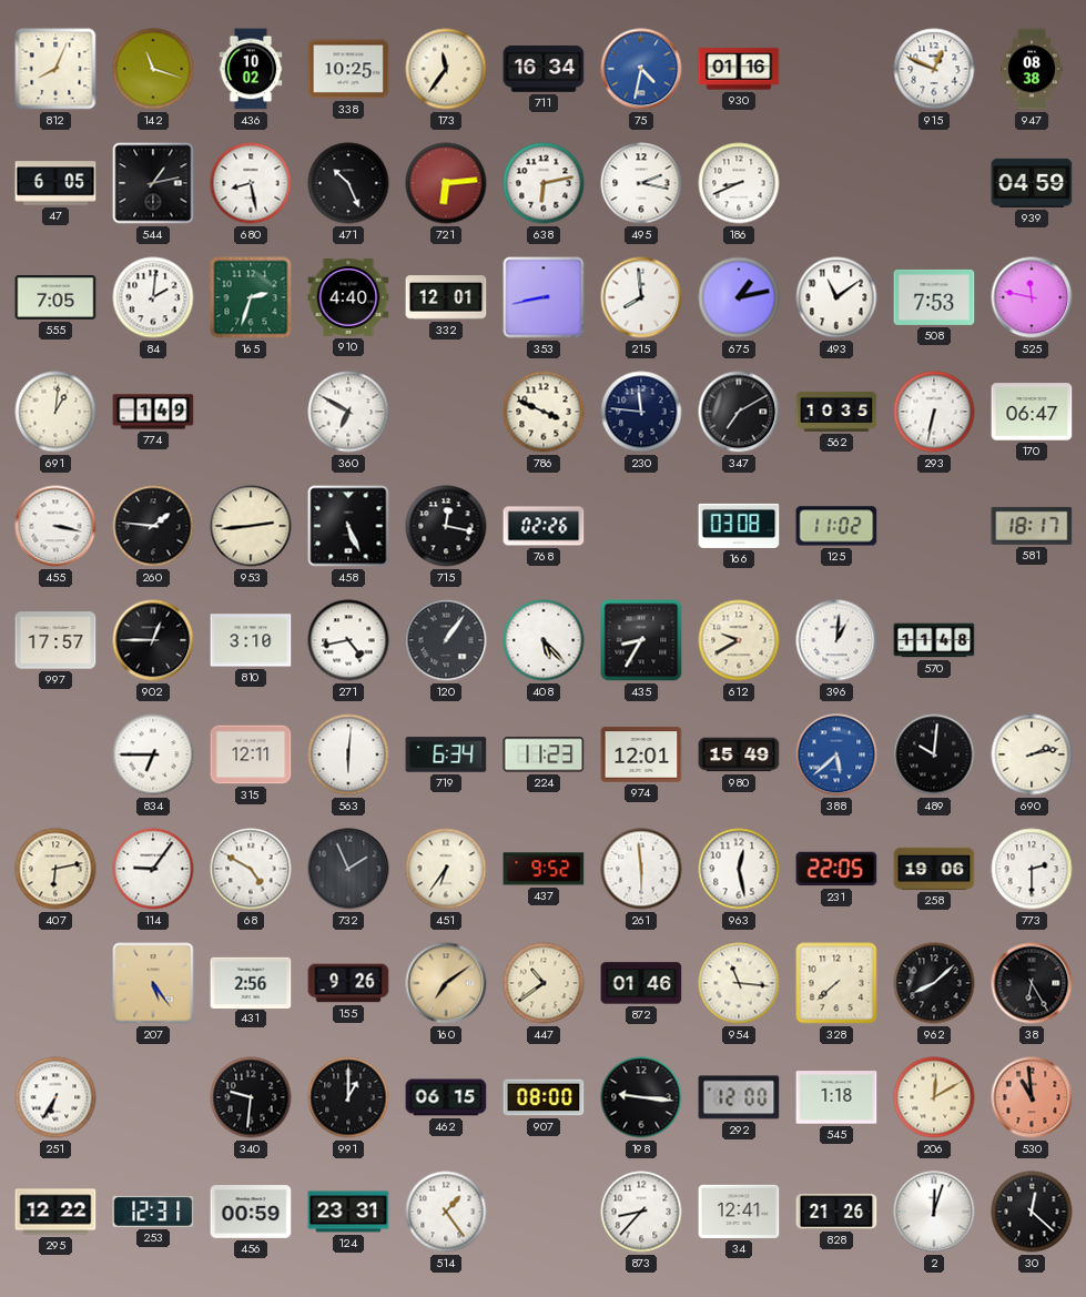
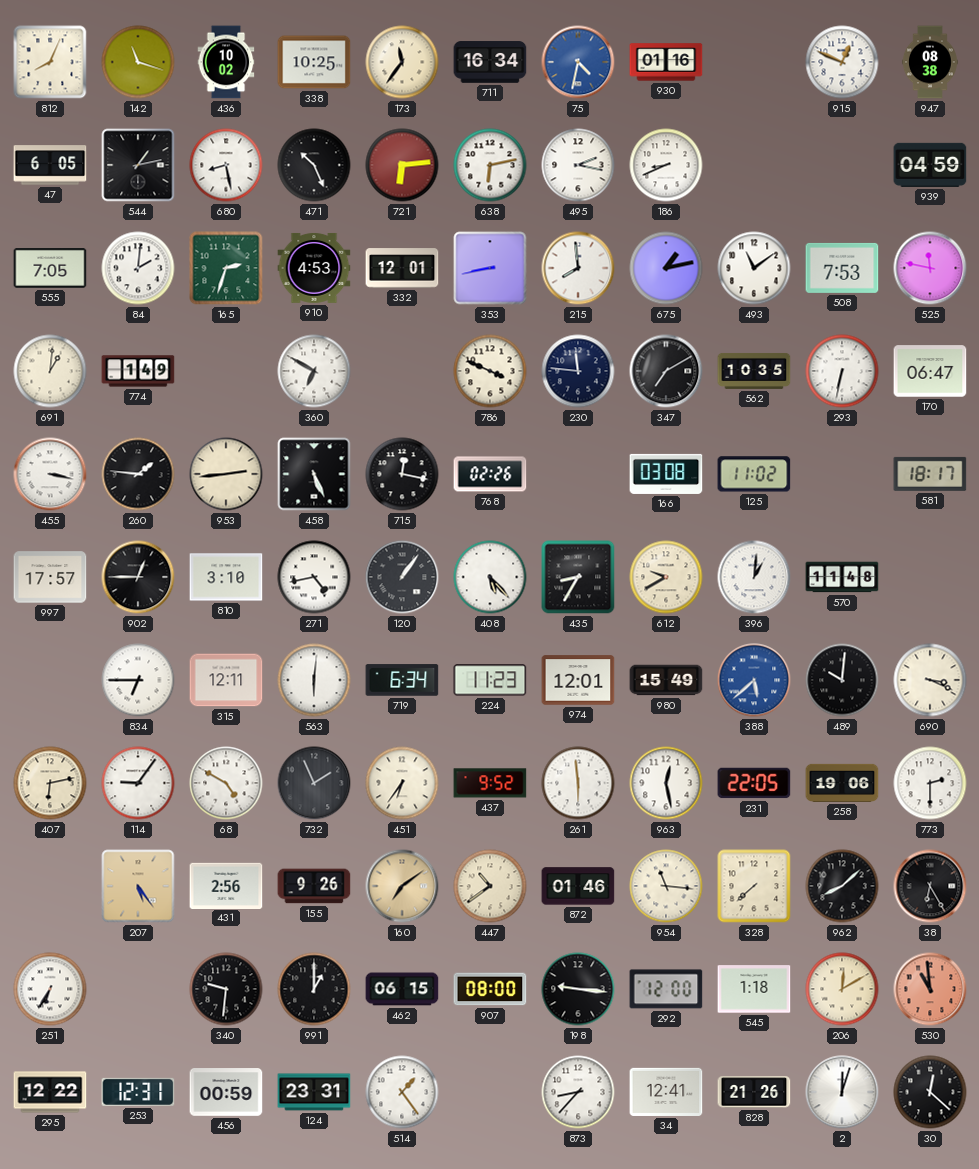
910: 4:40 -> 4:53
690: 2:13 -> 3:19
